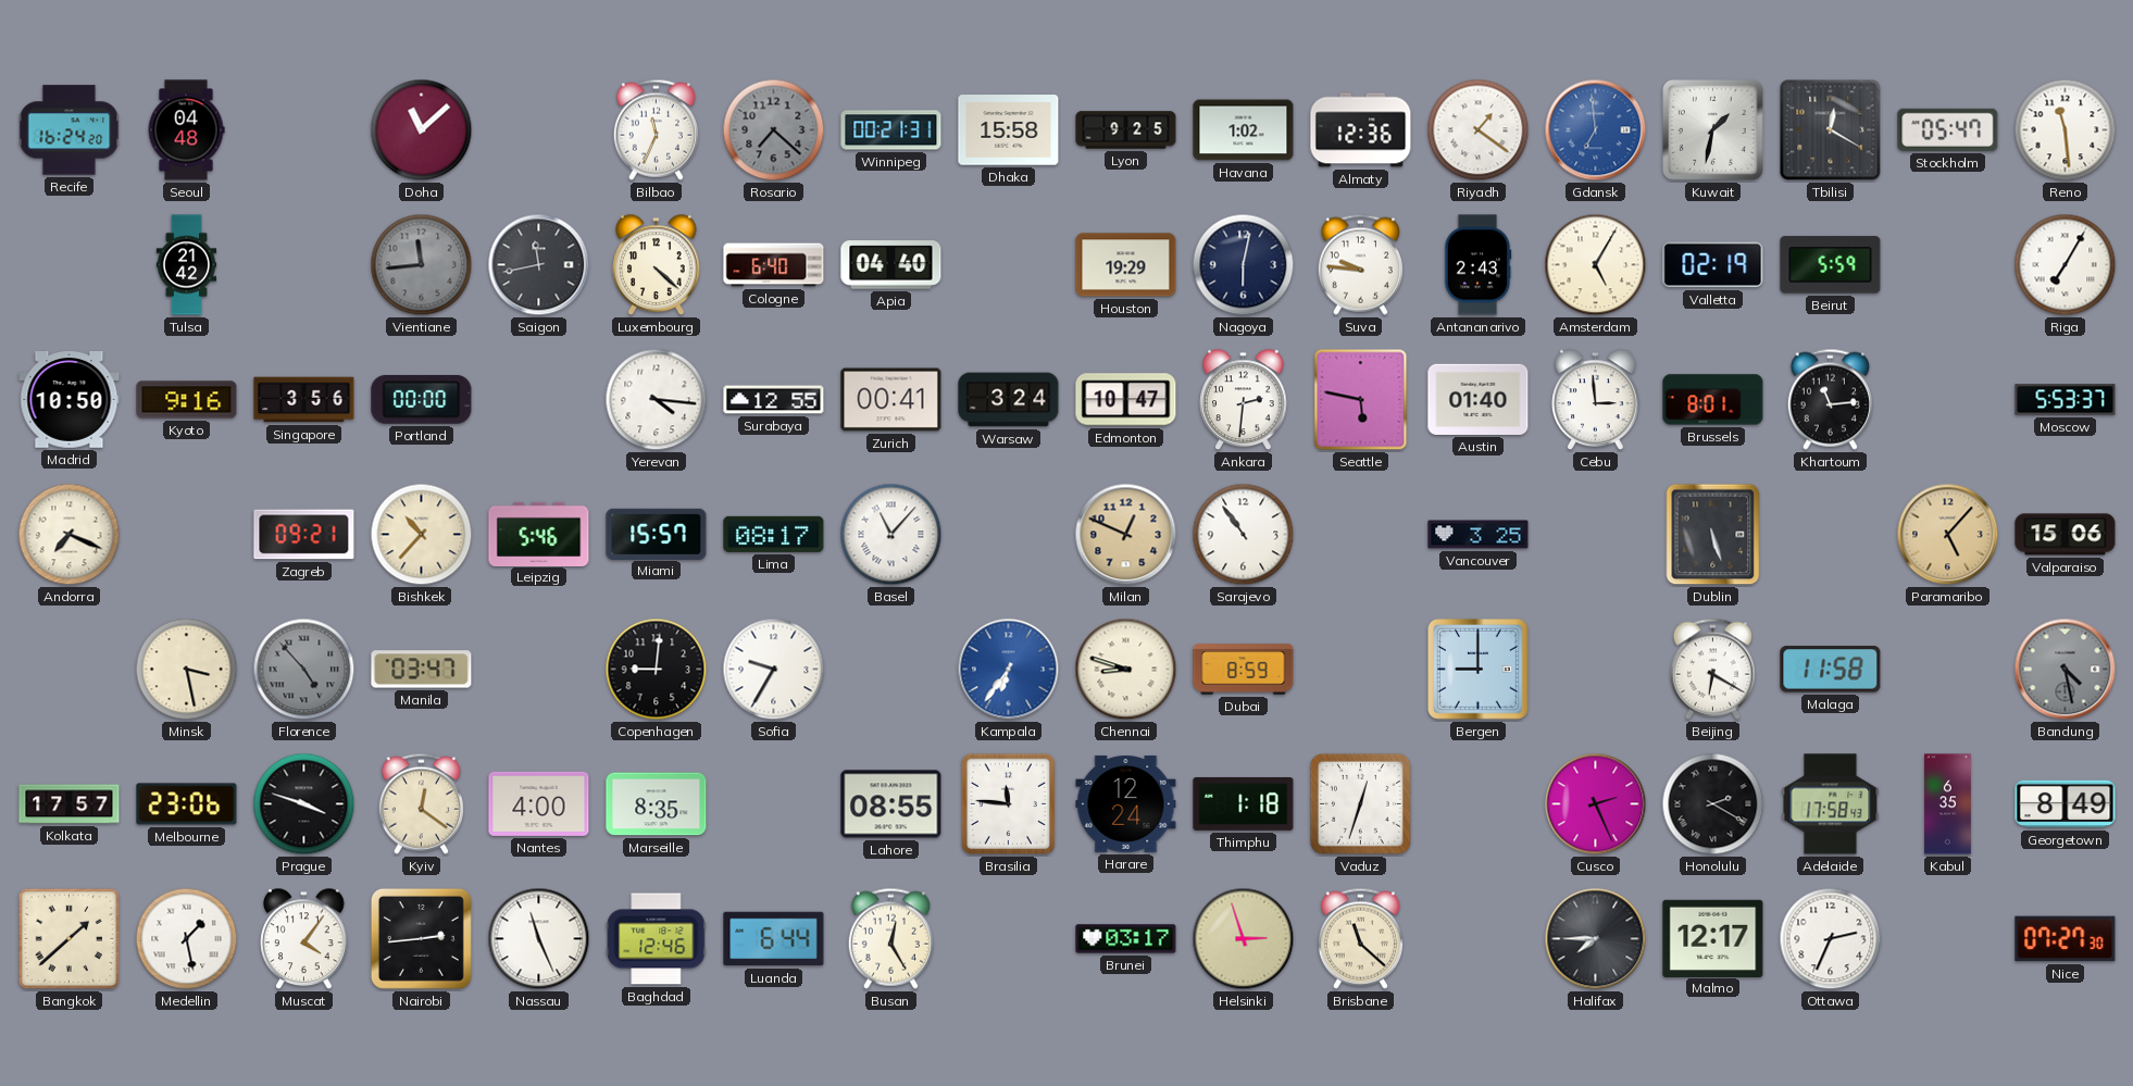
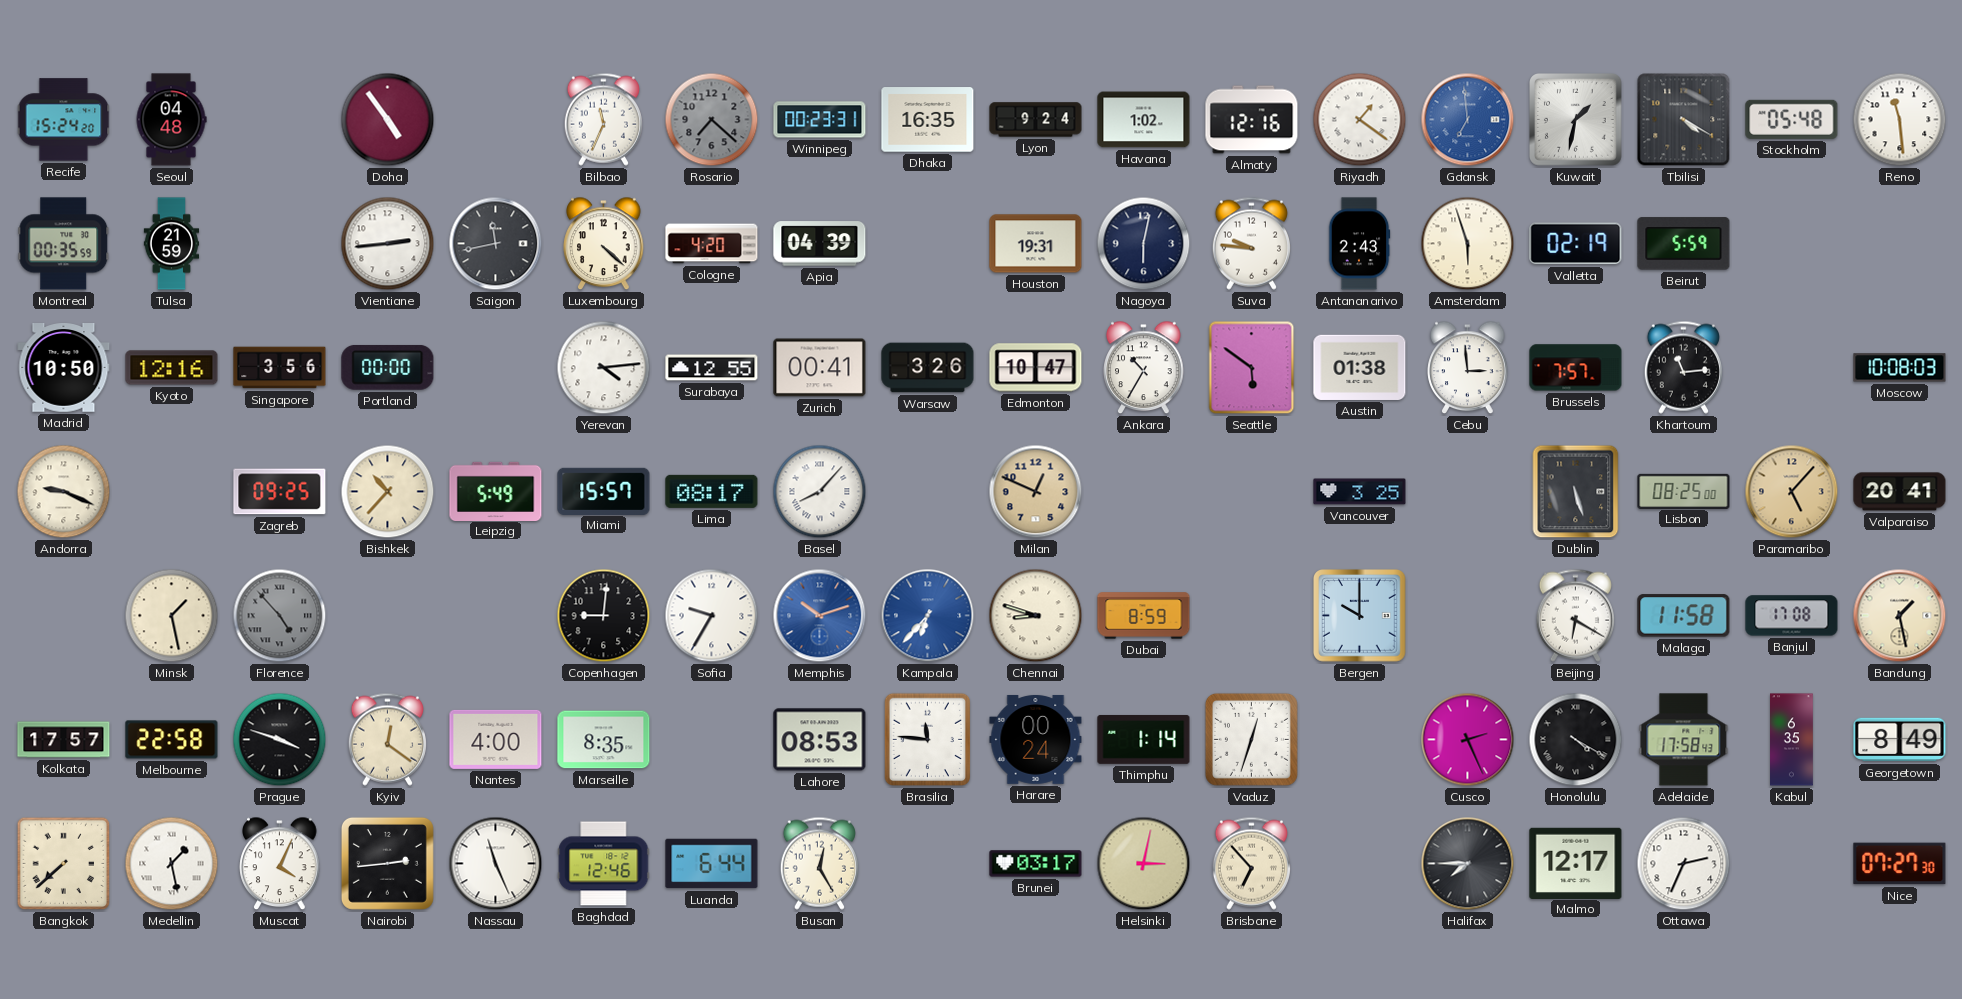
Recife: 16:24 -> 15:24
Doha: 11:08 -> 4:54
Winnipeg: 00:21 -> 00:23
Dhaka: 15:58 -> 16:35
Lyon: 9:25 -> 9:24
Almaty: 12:36 -> 12:16
Tbilisi: 12:20 -> 4:20
Stockholm: 05:47 -> 05:48
Montreal: none -> 00:35
Tulsa: 21:42 -> 21:59
Vientiane: 11:44 -> 2:44
Vientiane dial: grey -> white
Cologne: 6:40 -> 4:20
Apia: 04:40 -> 04:39
Houston: 19:29 -> 19:31
Amsterdam: 5:05 -> 5:57
Riga: 7:05 -> none
Kyoto: 9:16 -> 12:16
Yerevan: 4:16 -> 4:14
Warsaw: 3:24 -> 3:26
Ankara: 2:31 -> 10:35
Seattle: 5:47 -> 5:51
Austin: 01:40 -> 01:38
Brussels: 8:01 -> 7:57
Moscow: 5:53 -> 10:08
Andorra: 7:19 -> 9:19
Zagreb: 09:21 -> 09:25
Leipzig: 5:46 -> 5:49
Basel: 11:07 -> 8:07
Sarajevo: 10:54 -> none
Lisbon: none -> 08:25
Valparaiso: 15:06 -> 20:41
Minsk: 3:28 -> 1:28
Manila: 03:47 -> none
Memphis: none -> 10:12
Kampala: 6:36 -> 6:37
Bergen: 9:00 -> 10:00
Banjul: none -> 17:08
Bandung: 4:28 -> 1:28
Bandung dial: grey -> cream
Melbourne: 23:06 -> 22:58
Lahore: 08:55 -> 08:53
Harare: 12:24 -> 00:24
Thimphu: 1:18 -> 1:14
Honolulu: 2:20 -> 4:20
Bangkok: 1:38 -> 7:38
Muscat: 4:06 -> 4:04
Helsinki: 2:57 -> 3:02
Brisbane: 11:22 -> 6:53
